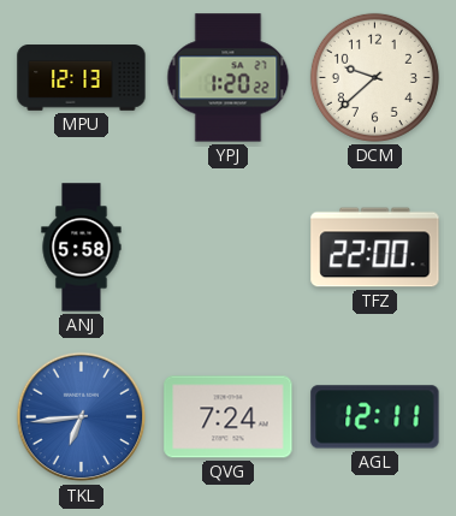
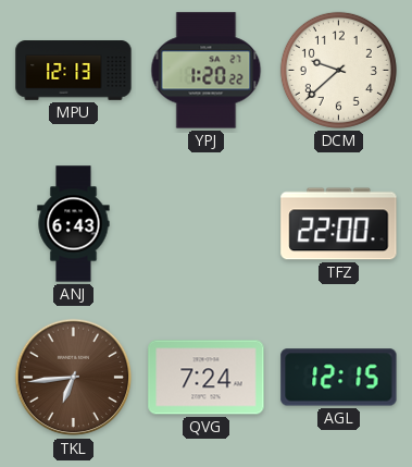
ANJ: 5:58 -> 6:43
TKL dial: blue -> brown
AGL: 12:11 -> 12:15
